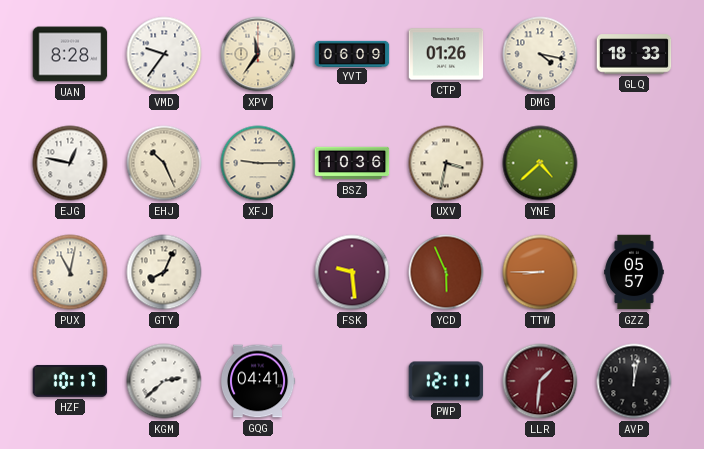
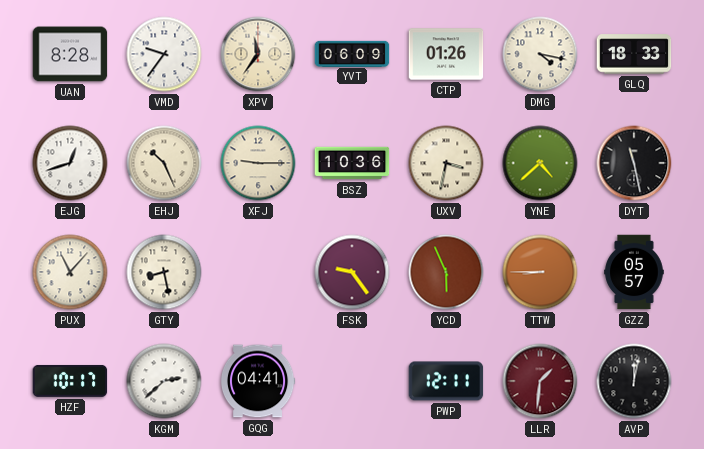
EJG: 12:47 -> 12:42
DYT: none -> 11:28
PUX: 11:02 -> 11:07
GTY: 8:04 -> 8:28
FSK: 9:29 -> 9:24
